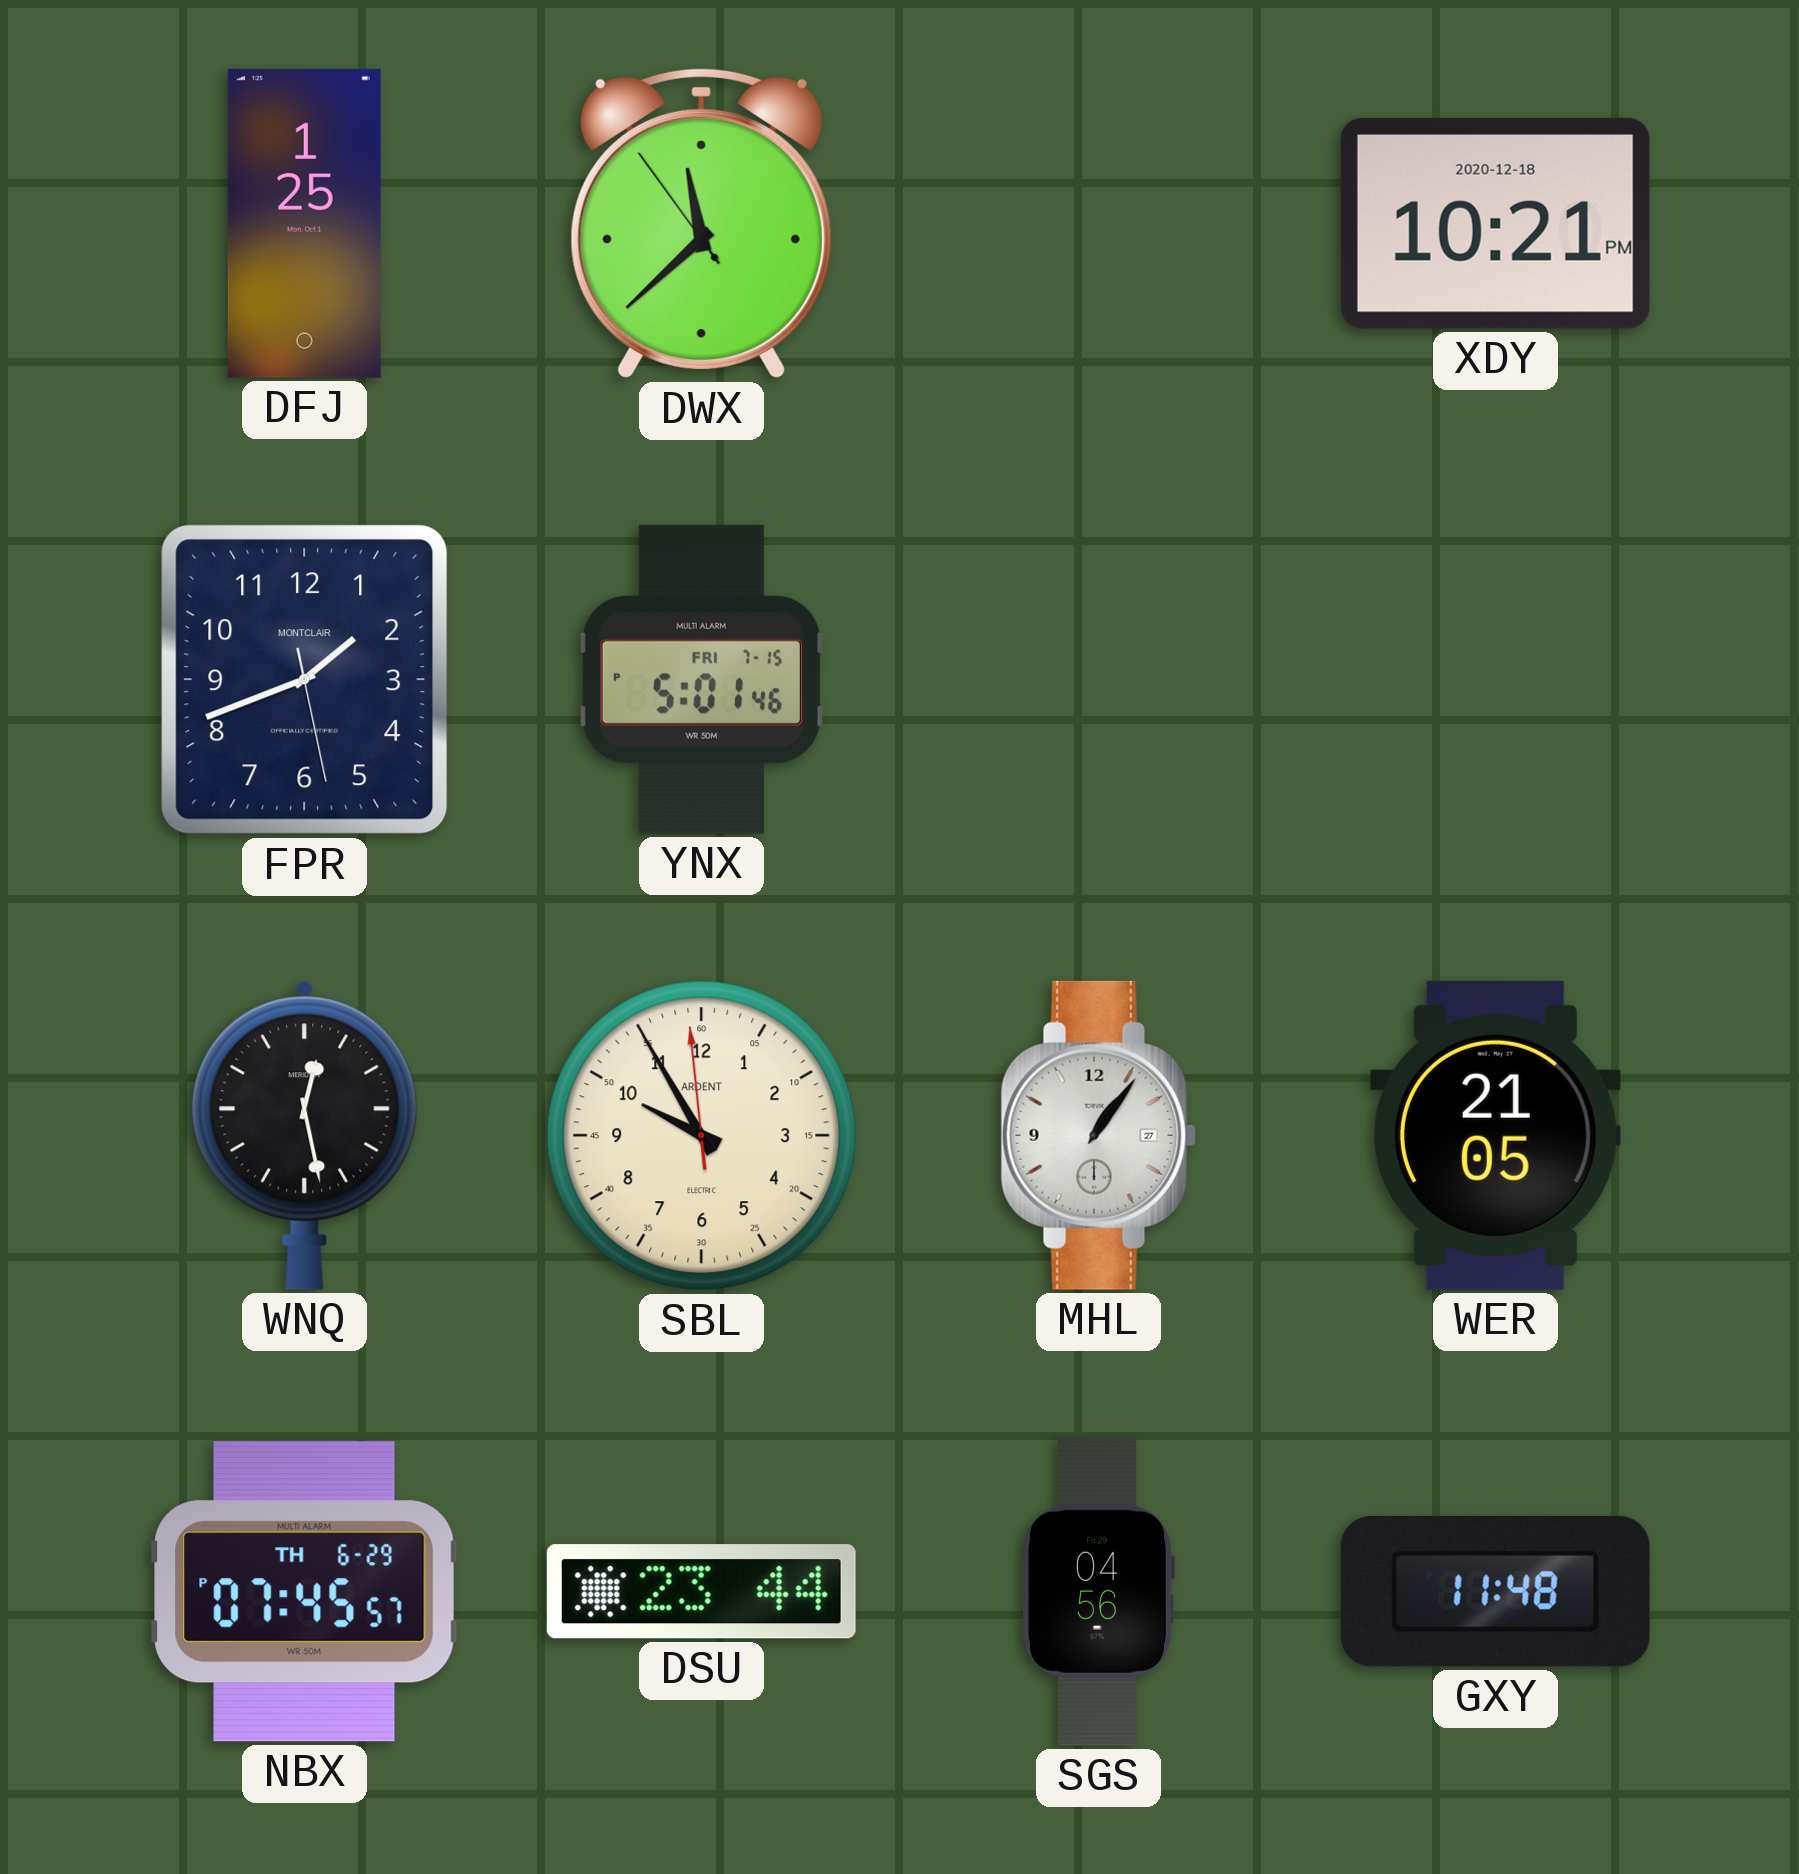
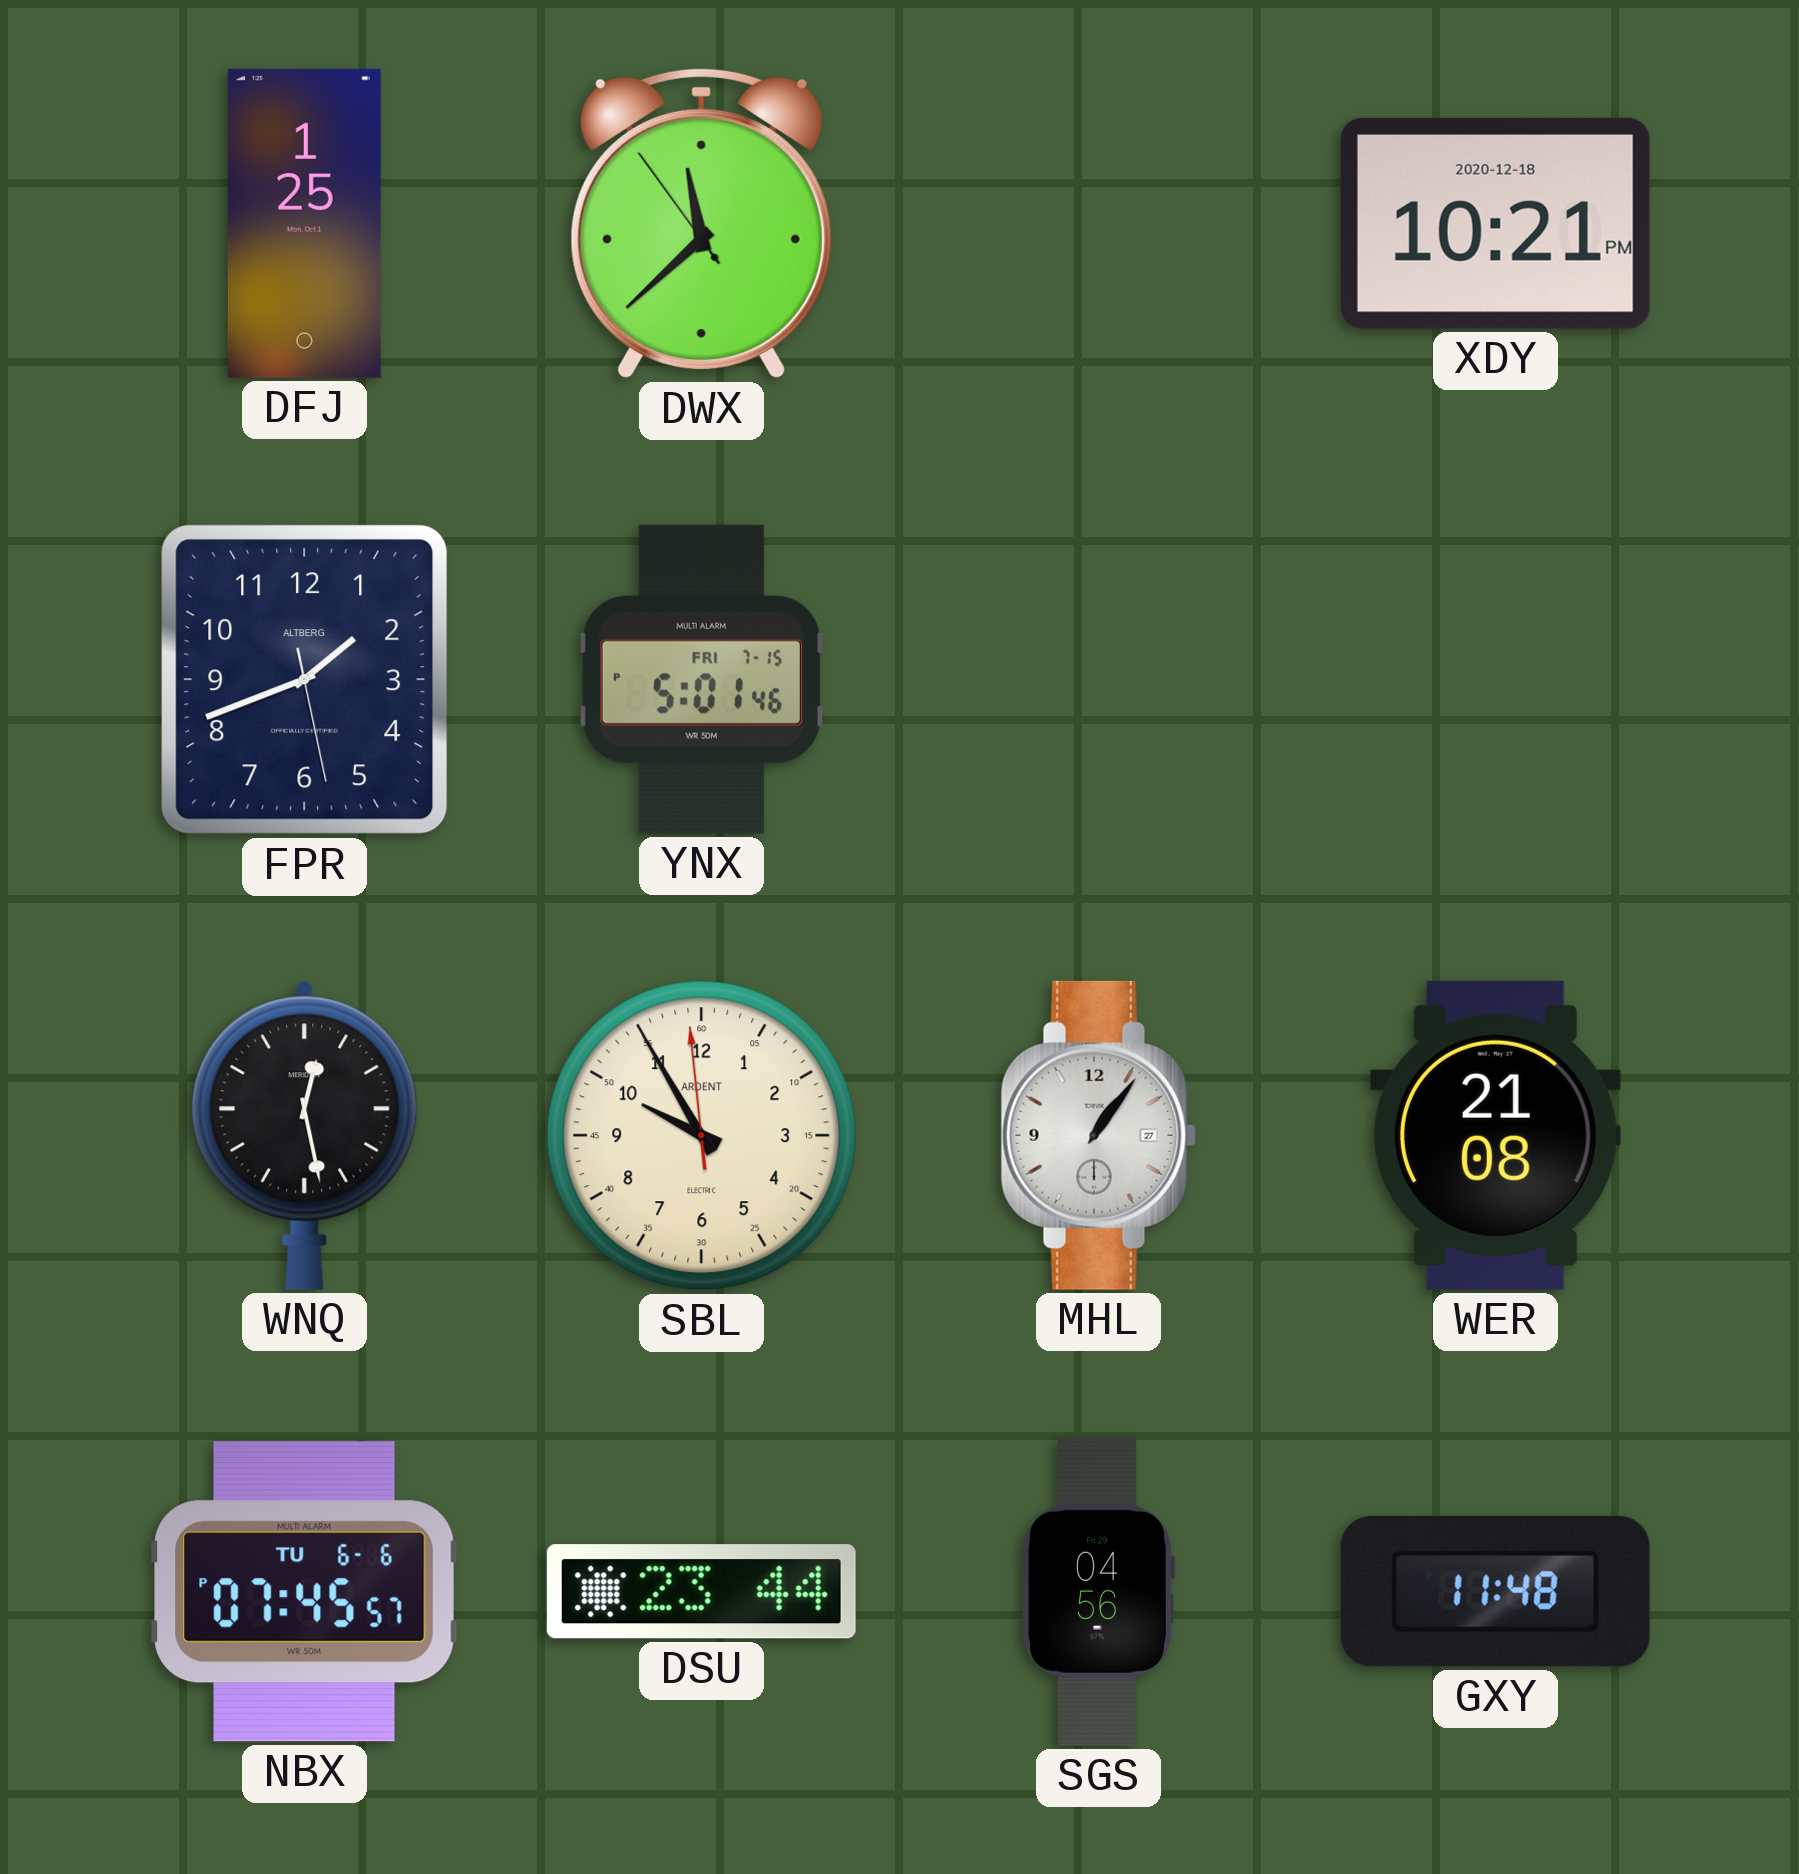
FPR brand: MONTCLAIR -> ALTBERG
WER: 21:05 -> 21:08
NBX date: TH 6-29 -> TU 6-6
